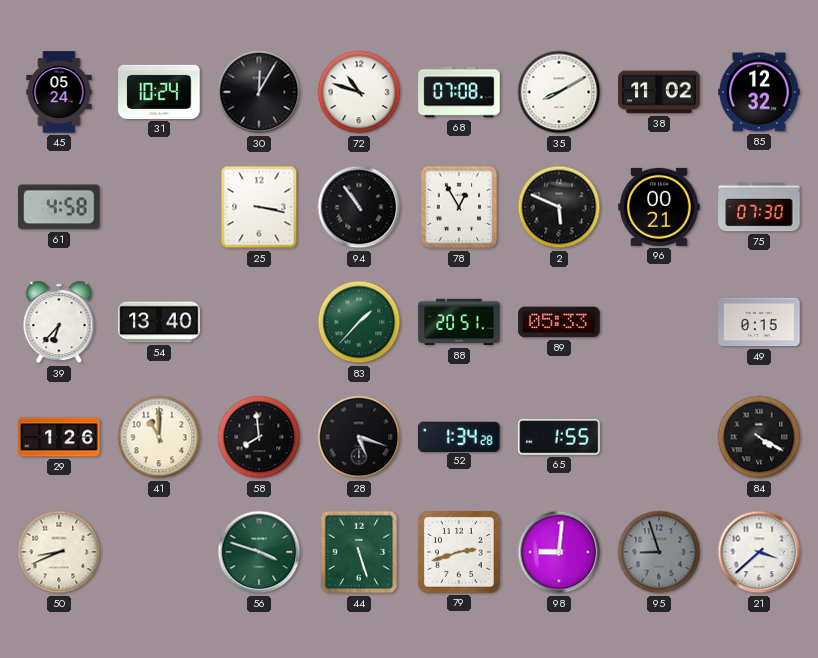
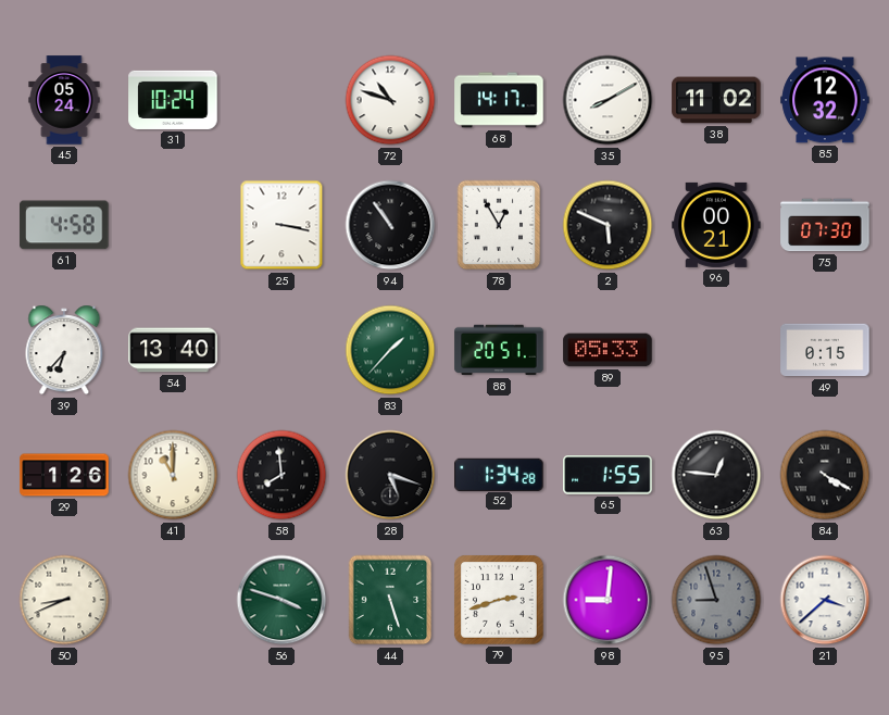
30: 12:05 -> none
68: 07:08 -> 14:17
63: none -> 12:46
